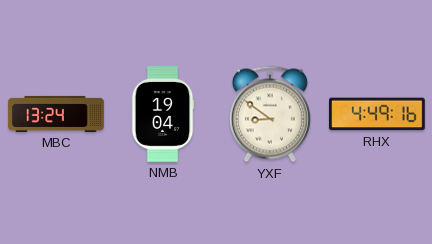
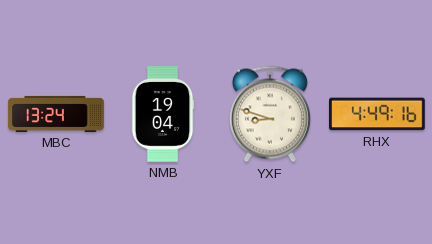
YXF: 8:51 -> 8:48
